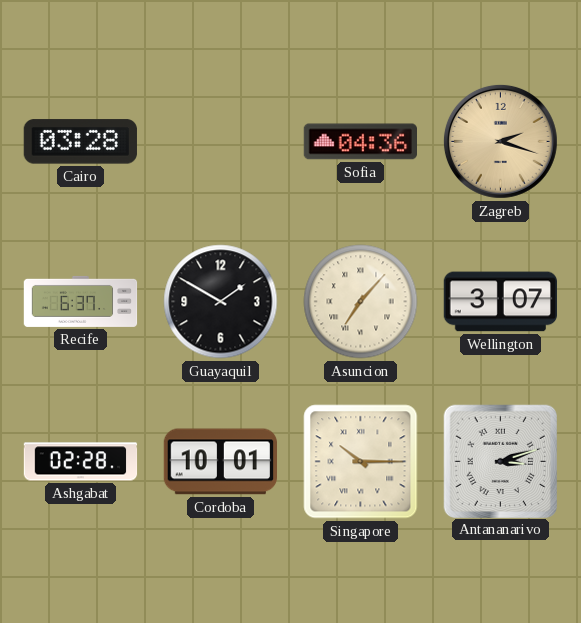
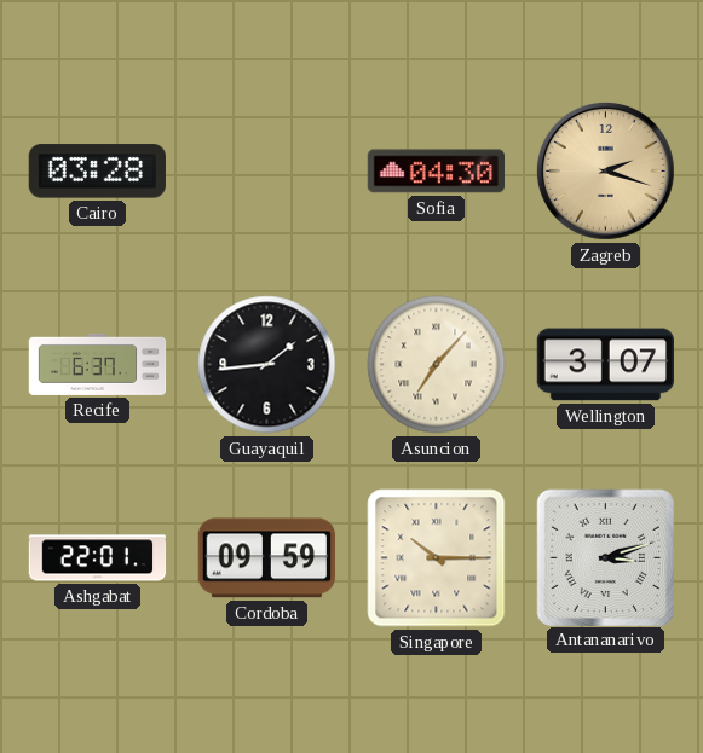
Sofia: 04:36 -> 04:30
Guayaquil: 1:50 -> 1:44
Ashgabat: 02:28 -> 22:01
Cordoba: 10:01 -> 09:59
